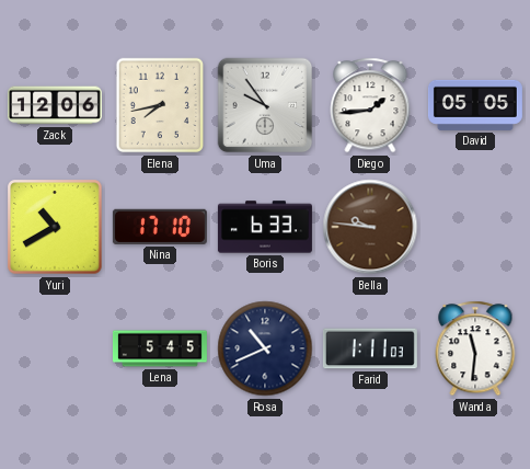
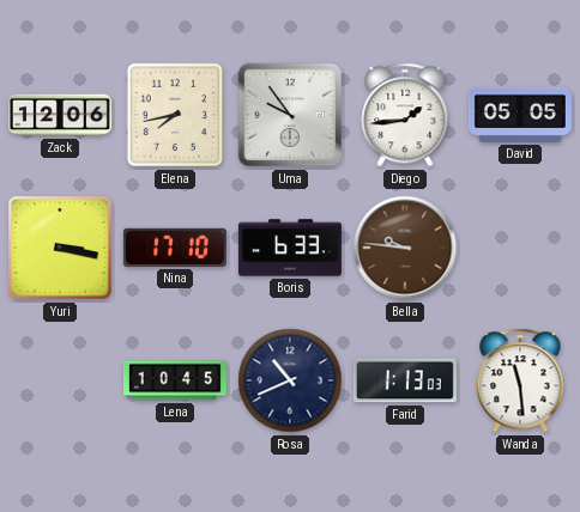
Yuri: 10:40 -> 3:17
Lena: 5:45 -> 10:45
Farid: 1:11 -> 1:13
Wanda: 11:31 -> 11:29
